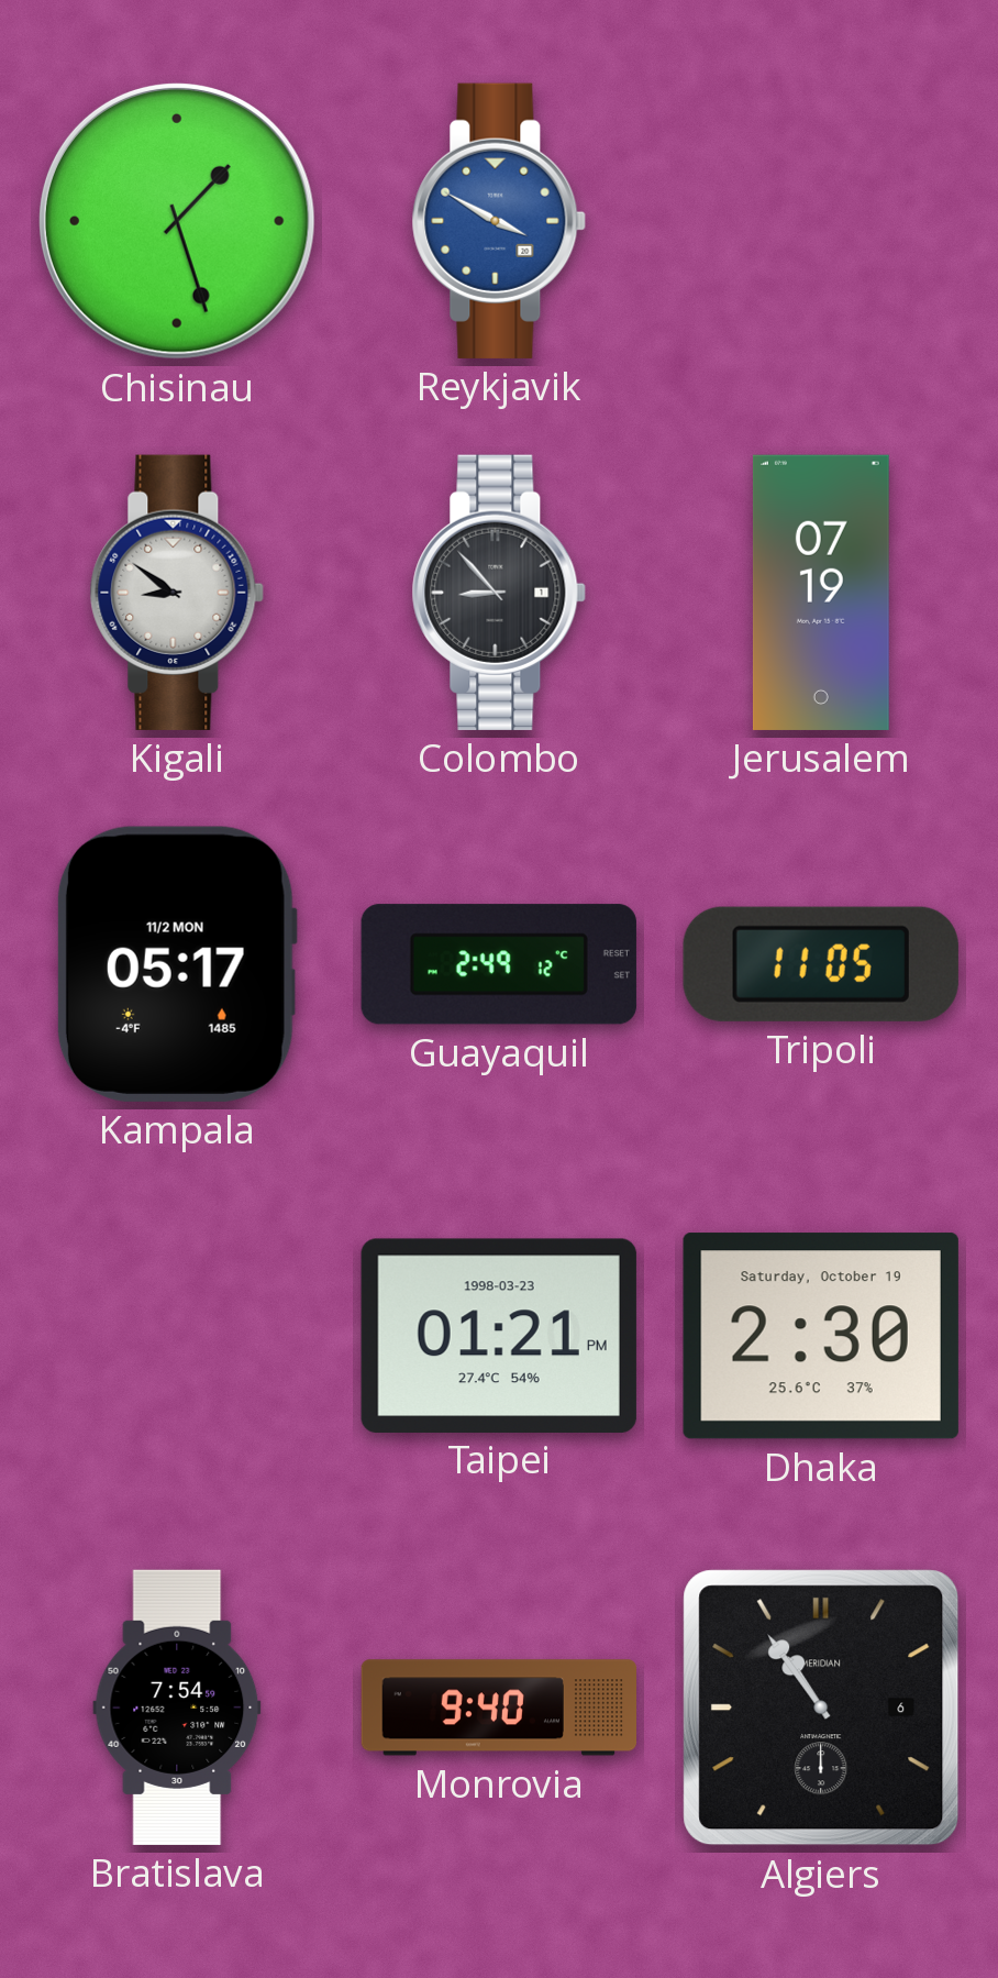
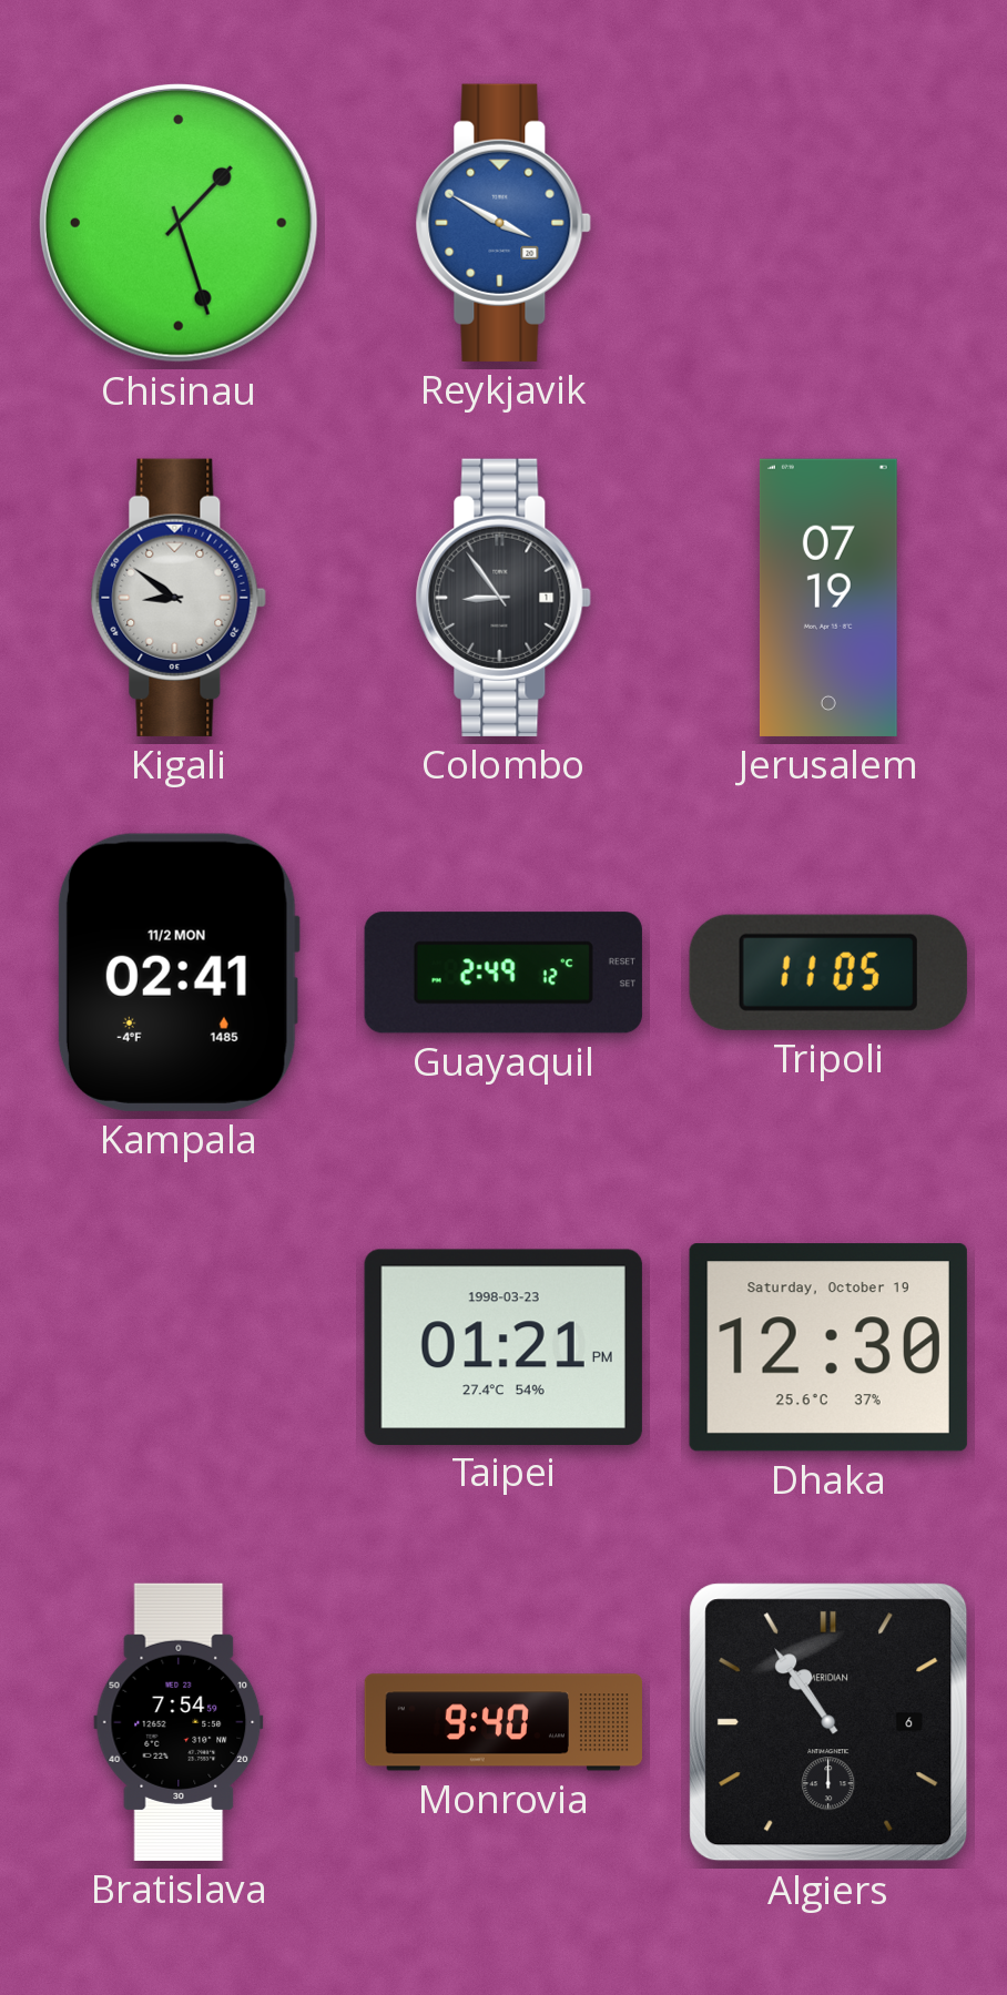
Colombo: 8:53 -> 8:54
Kampala: 05:17 -> 02:41
Dhaka: 2:30 -> 12:30
